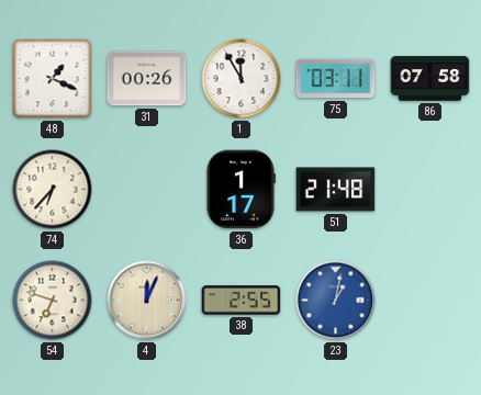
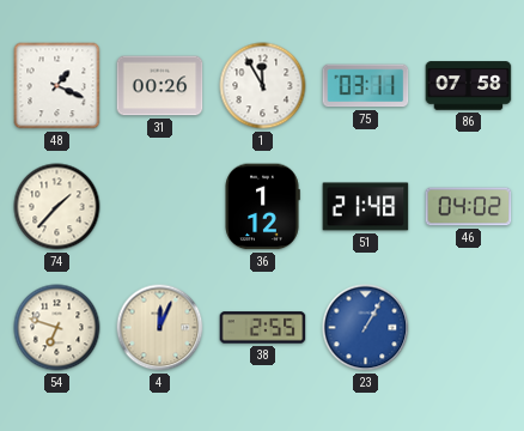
74: 6:37 -> 1:37
36: 1:17 -> 1:12
46: none -> 04:02
23: 1:02 -> 1:05
